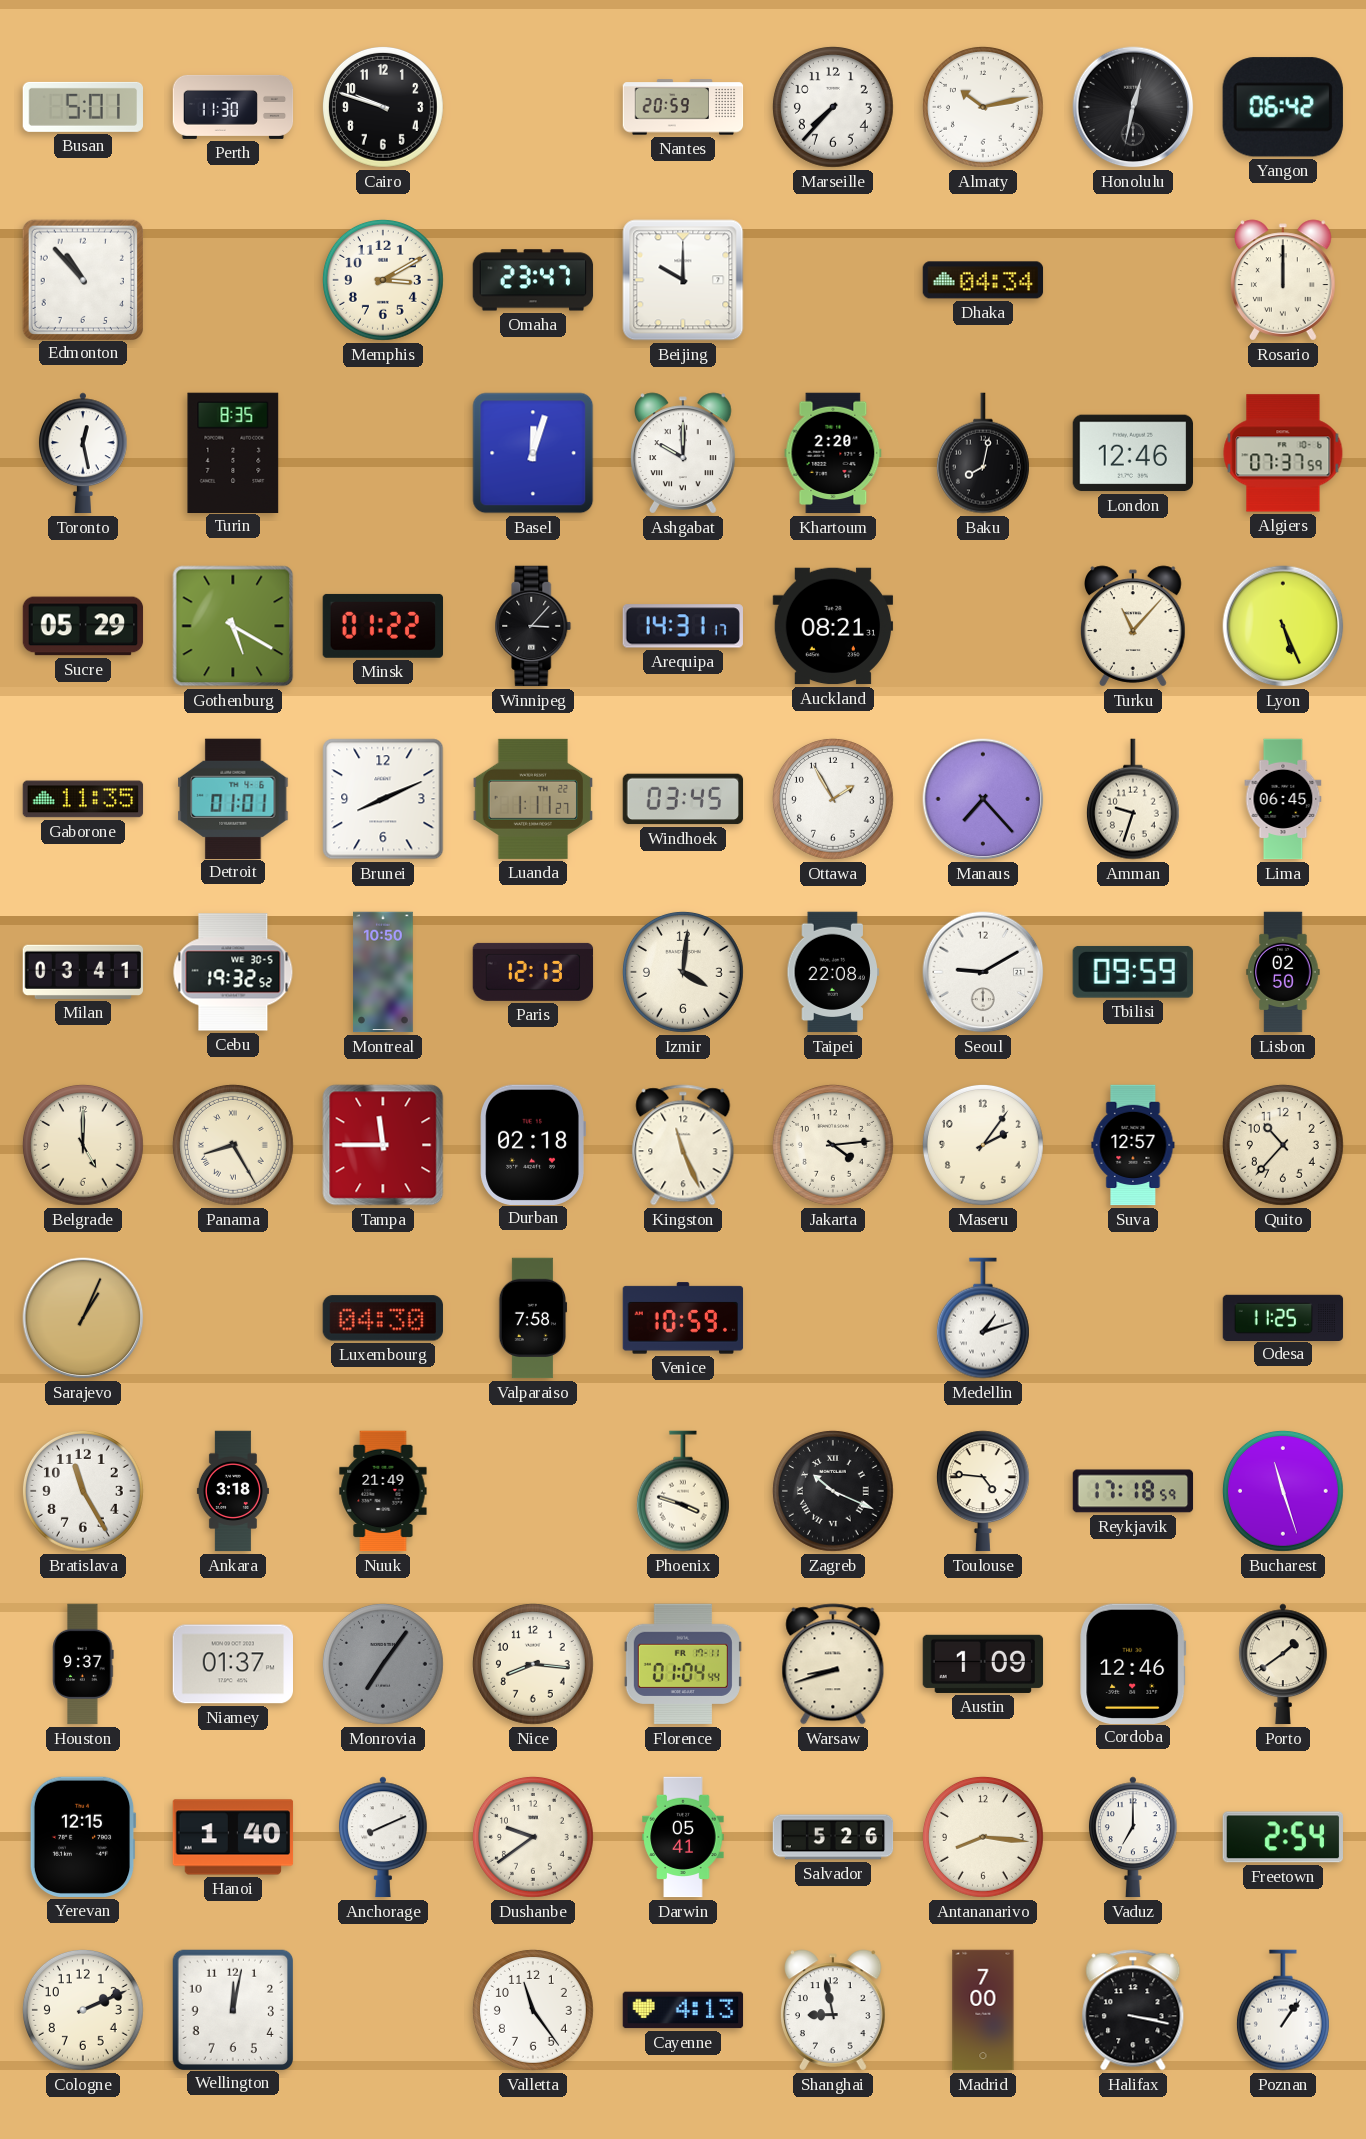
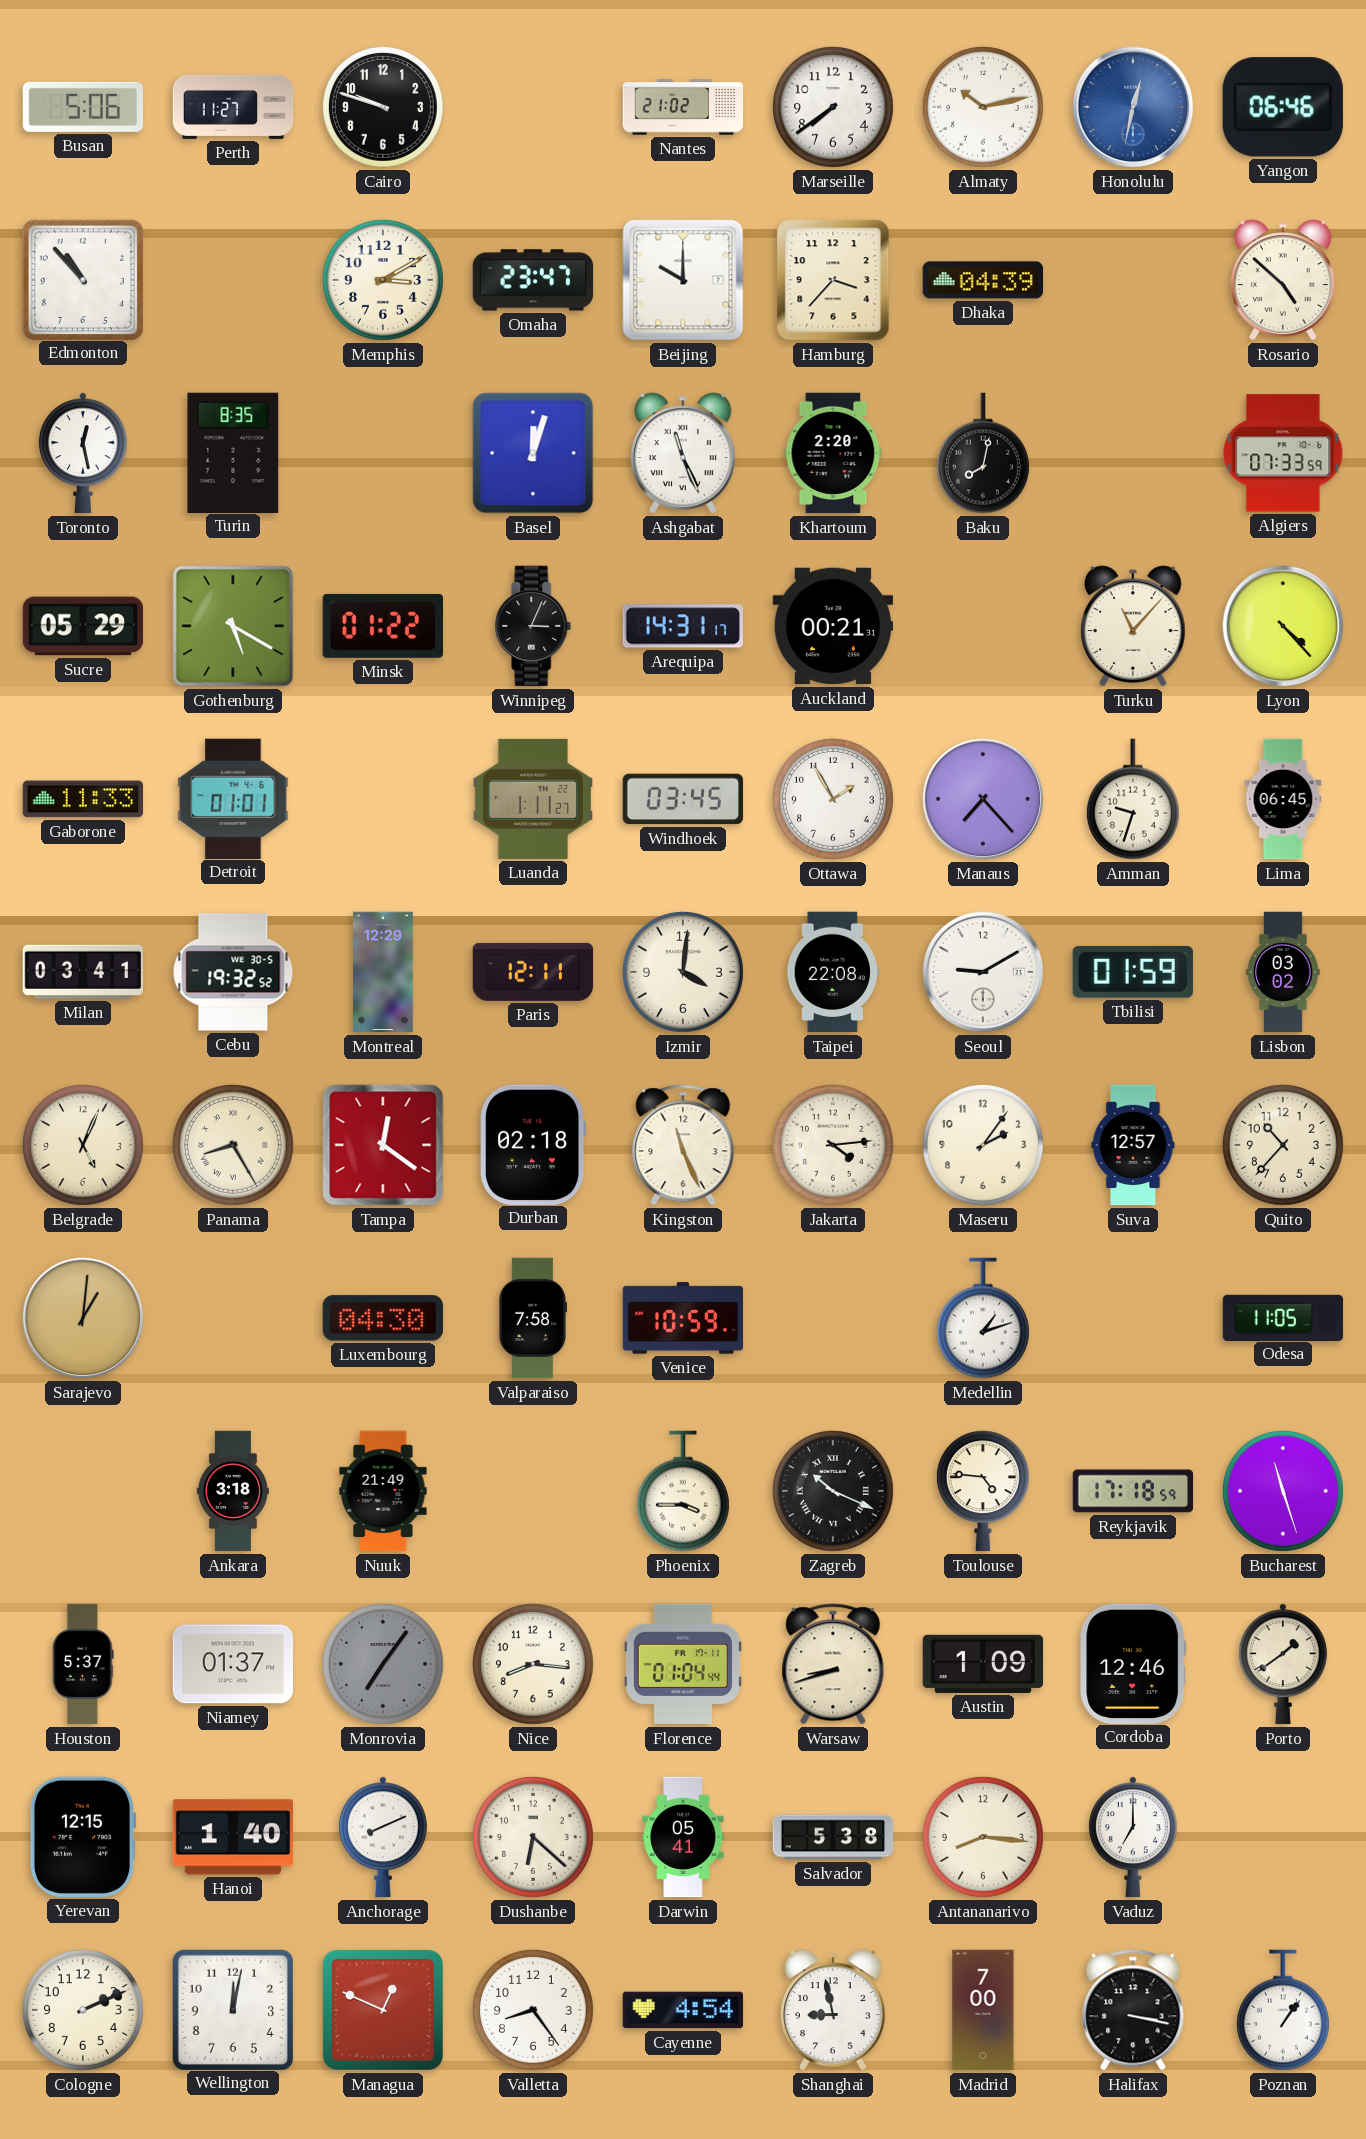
Busan: 5:01 -> 5:06
Perth: 11:30 -> 11:27
Nantes: 20:59 -> 21:02
Marseille: 7:37 -> 7:39
Honolulu dial: black -> blue
Yangon: 06:42 -> 06:46
Hamburg: none -> 3:37
Dhaka: 04:34 -> 04:39
Rosario: 12:00 -> 4:52
Ashgabat: 10:00 -> 11:26
London: 12:46 -> none
Algiers: 07:37 -> 07:33
Winnipeg: 3:07 -> 3:04
Auckland: 08:21 -> 00:21
Lyon: 5:26 -> 4:23
Gaborone: 11:35 -> 11:33
Brunei: 8:11 -> none
Montreal: 10:50 -> 12:29
Paris: 12:13 -> 12:11
Tbilisi: 09:59 -> 01:59
Lisbon: 02:50 -> 03:02
Belgrade: 5:00 -> 5:04
Tampa: 11:45 -> 12:21
Sarajevo: 1:04 -> 1:01
Odesa: 11:25 -> 11:05
Bratislava: 11:25 -> none
Phoenix: 3:48 -> 3:45
Houston: 9:37 -> 5:37
Dushanbe: 9:39 -> 6:22
Salvador: 5:26 -> 5:38
Freetown: 2:54 -> none
Managua: none -> 12:49
Valletta: 11:24 -> 8:24
Cayenne: 4:13 -> 4:54
